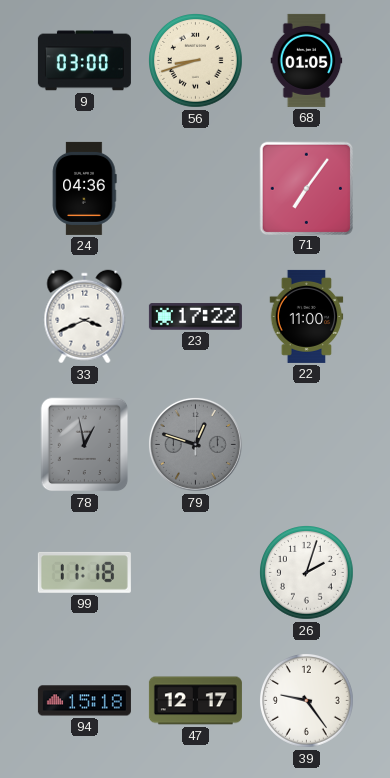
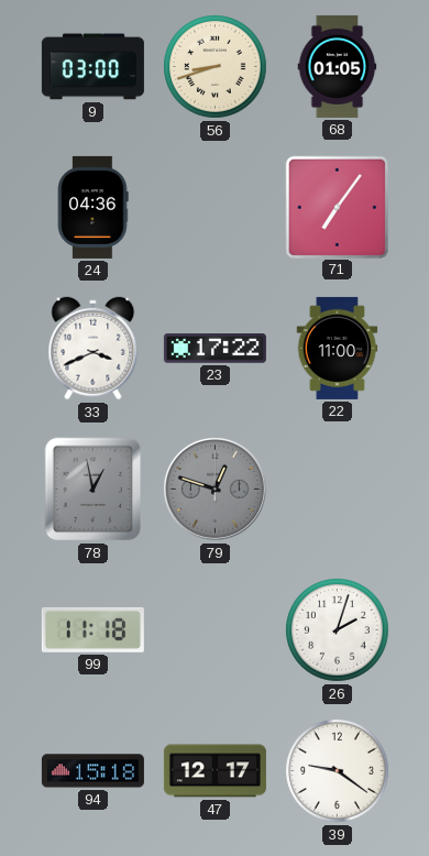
39: 9:24 -> 9:21
